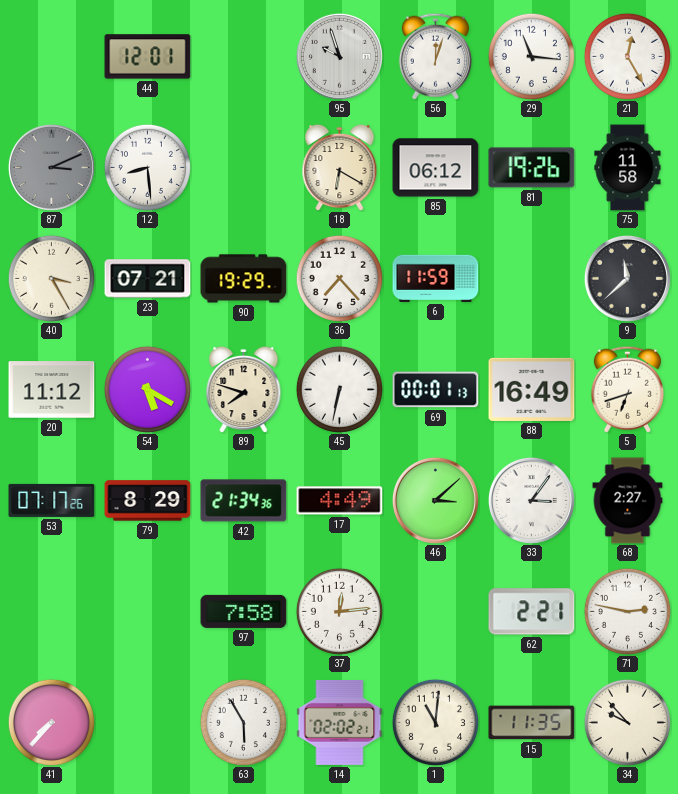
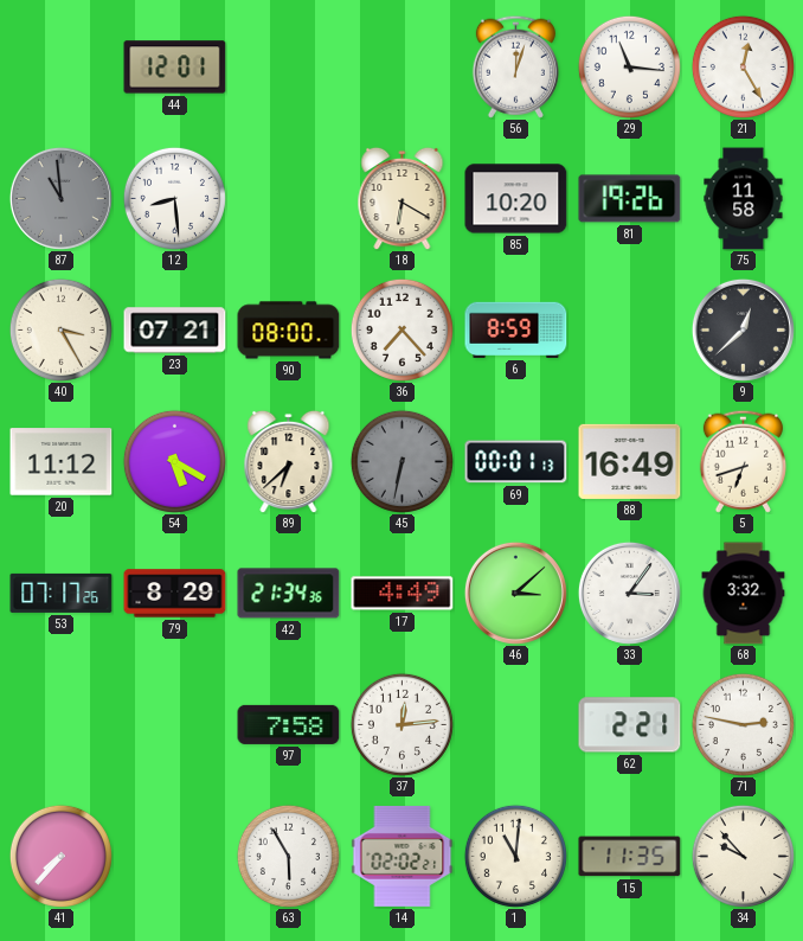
95: 9:57 -> none
87: 3:11 -> 10:59
85: 06:12 -> 10:20
90: 19:29 -> 08:00
6: 11:59 -> 8:59
9: 11:38 -> 12:38
89: 7:48 -> 6:38
45 dial: white -> grey
68: 2:27 -> 3:32
